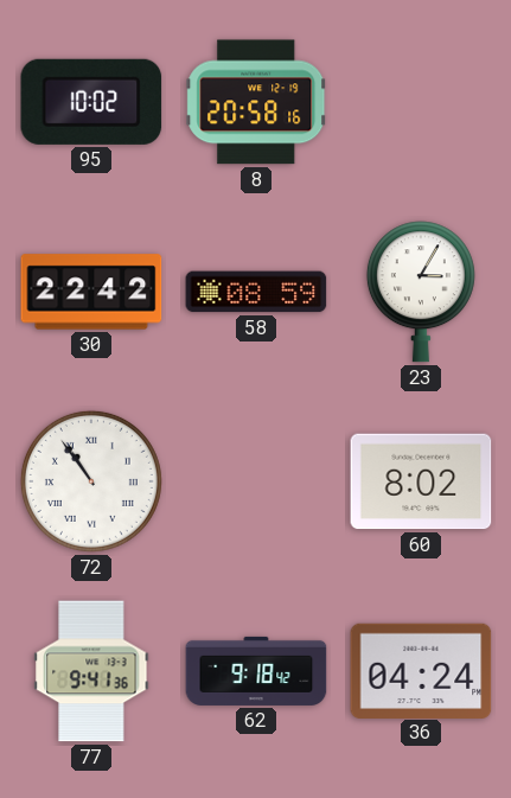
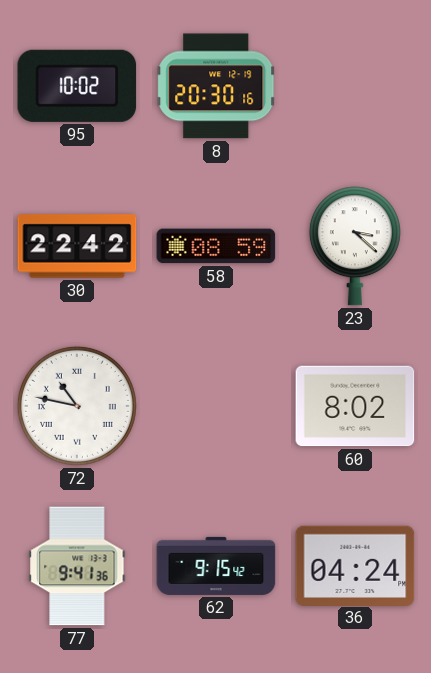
8: 20:58 -> 20:30
23: 3:05 -> 3:22
72: 10:54 -> 10:47
62: 9:18 -> 9:15
